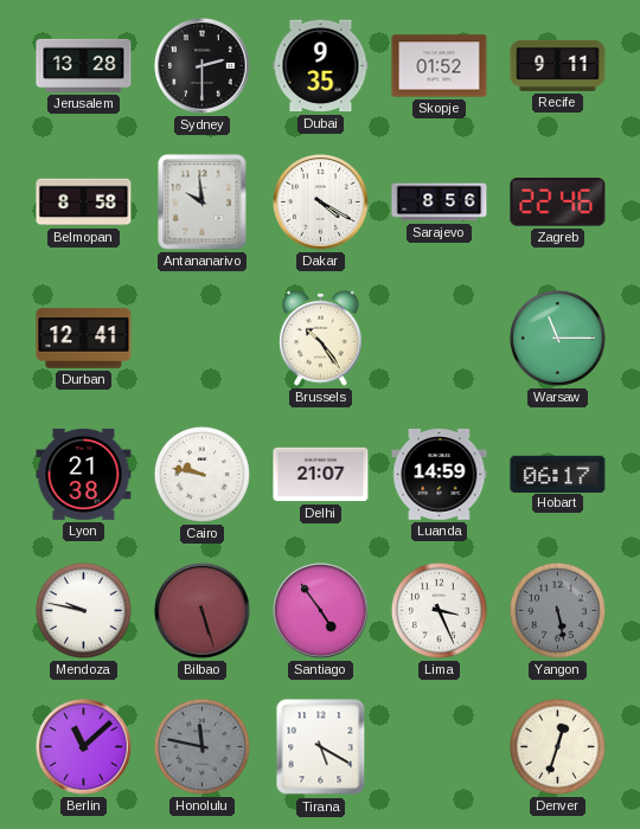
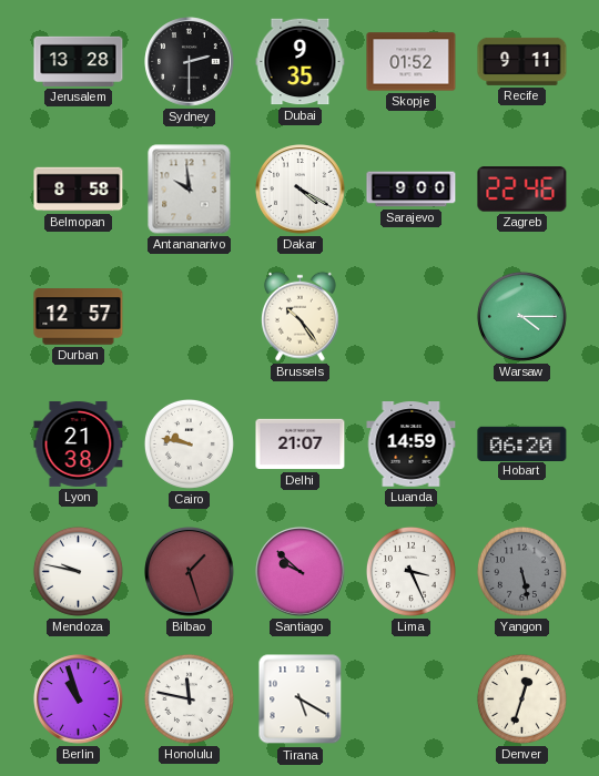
Sarajevo: 8:56 -> 9:00
Durban: 12:41 -> 12:57
Warsaw: 11:15 -> 4:15
Hobart: 06:17 -> 06:20
Bilbao: 5:27 -> 1:27
Santiago: 4:54 -> 9:52
Berlin: 11:08 -> 10:57
Honolulu dial: grey -> white
